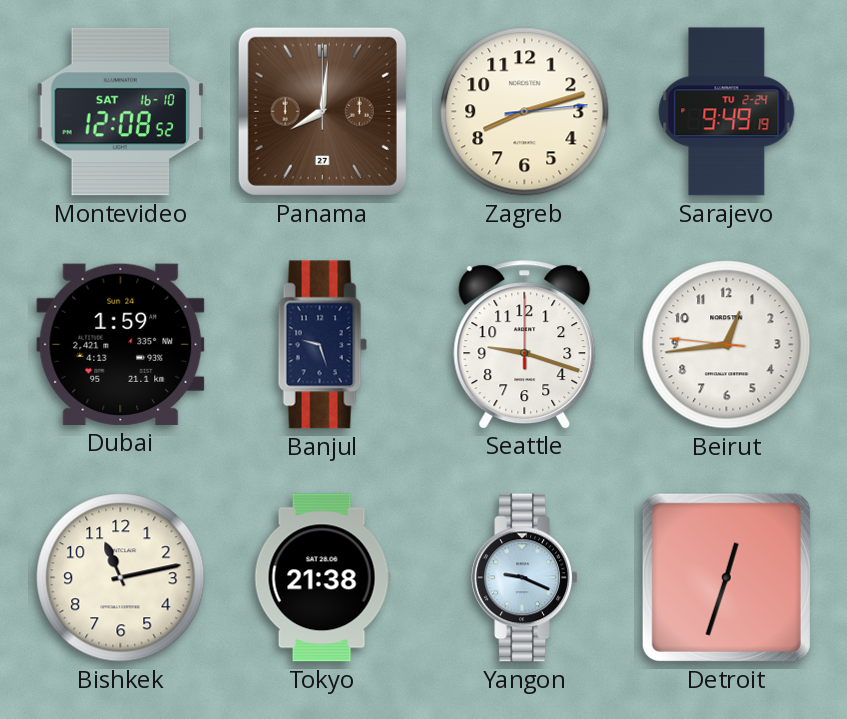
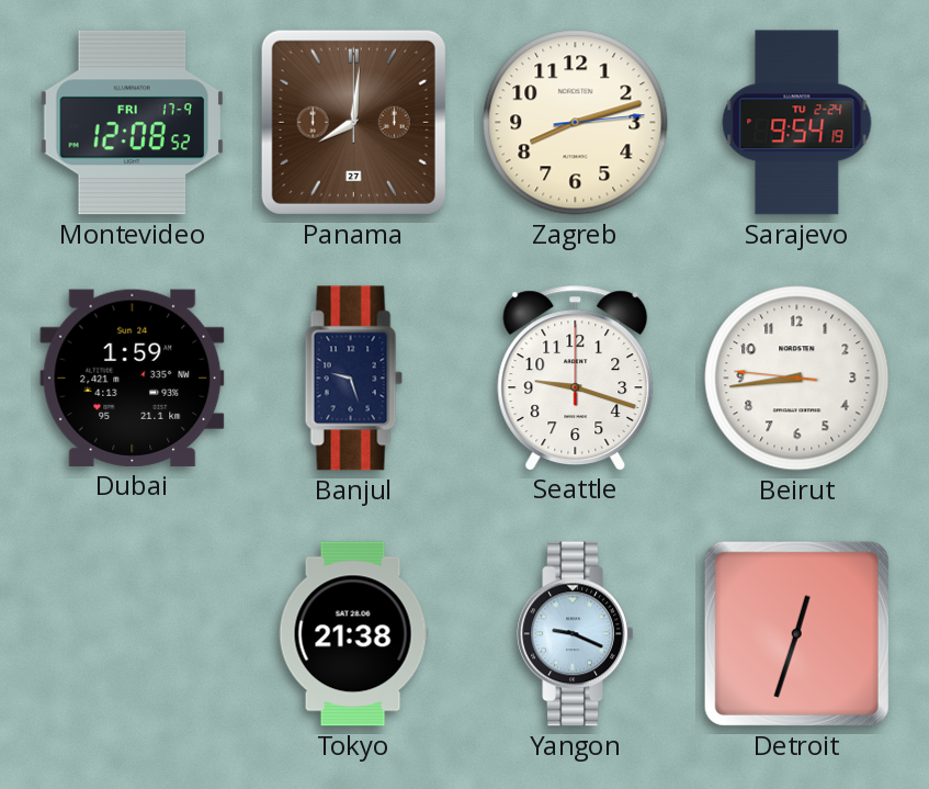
Montevideo date: SAT 16-10 -> FRI 17-9
Sarajevo: 9:49 -> 9:54
Beirut: 12:43 -> 8:43
Bishkek: 11:13 -> none
